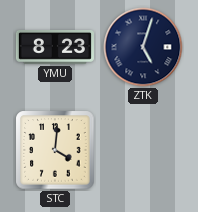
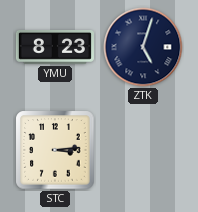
STC: 4:01 -> 3:14
